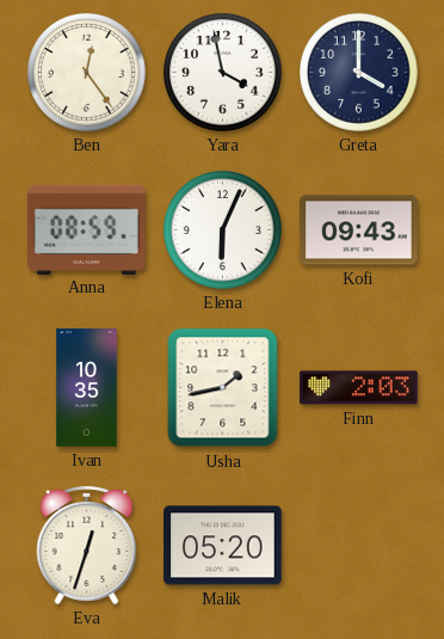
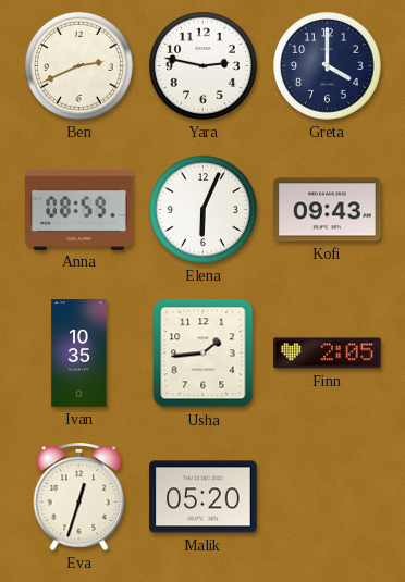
Ben: 12:24 -> 2:41
Yara: 3:58 -> 2:47
Usha: 1:43 -> 1:44
Finn: 2:03 -> 2:05
